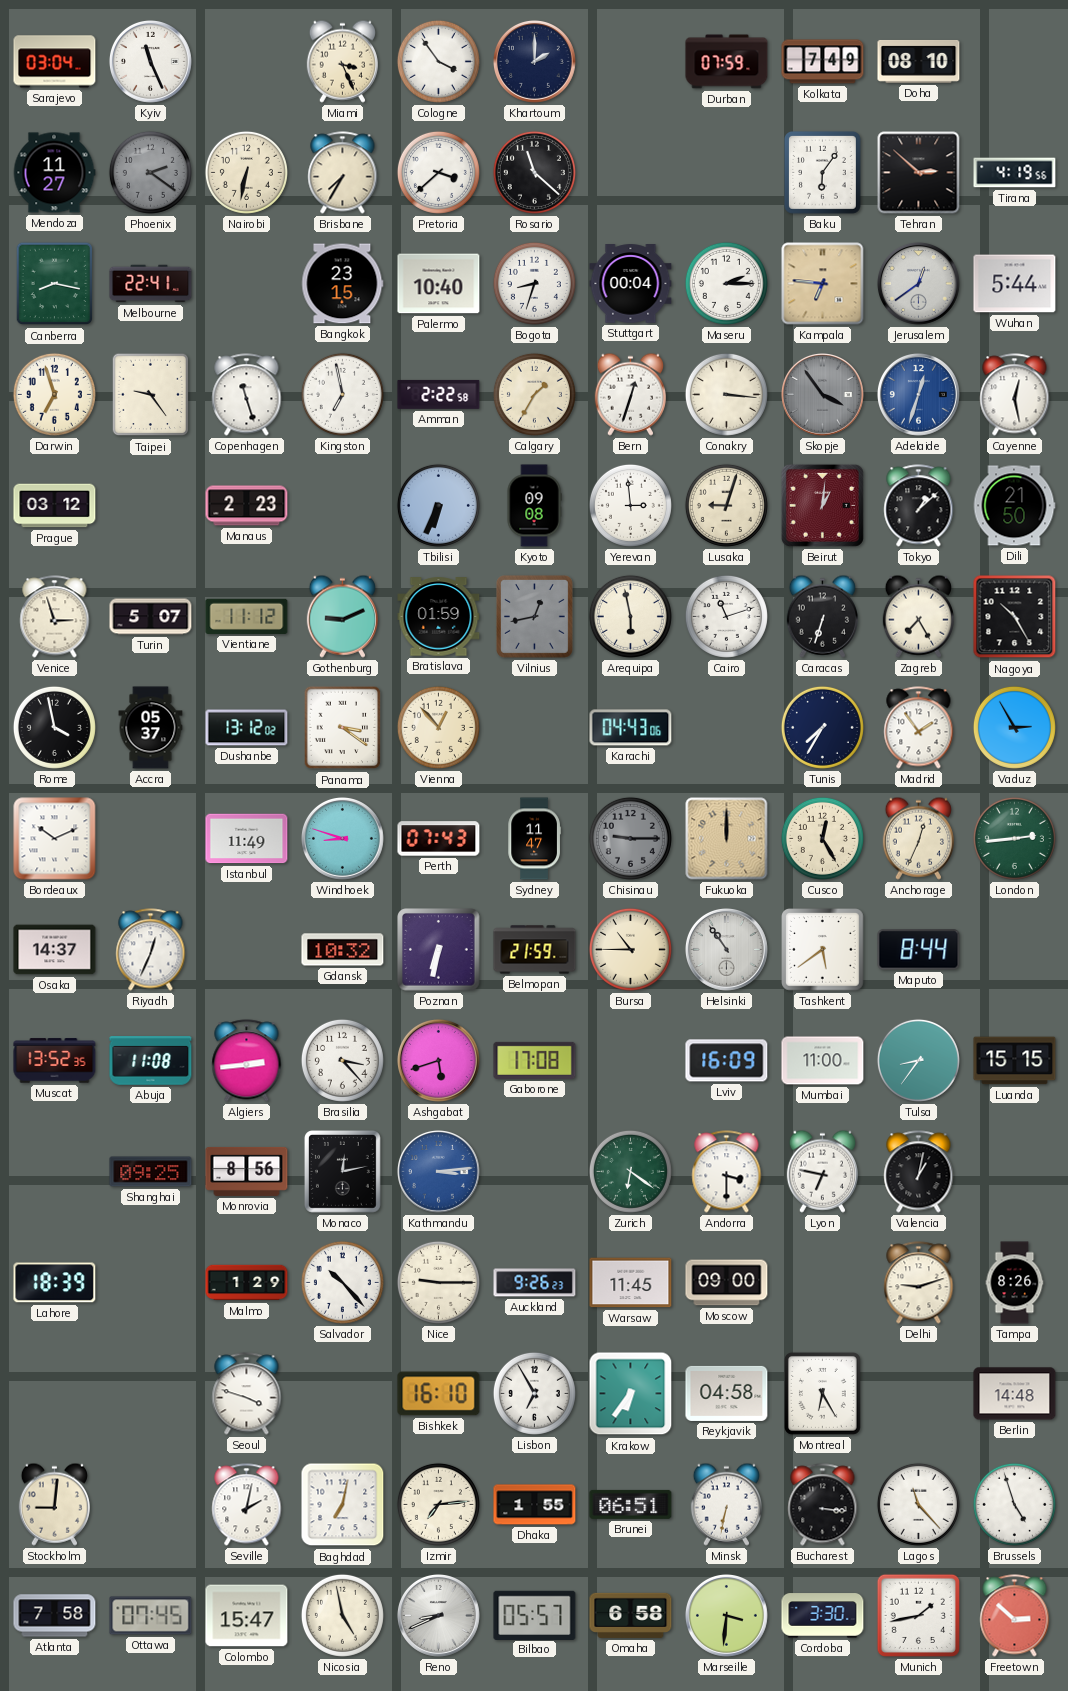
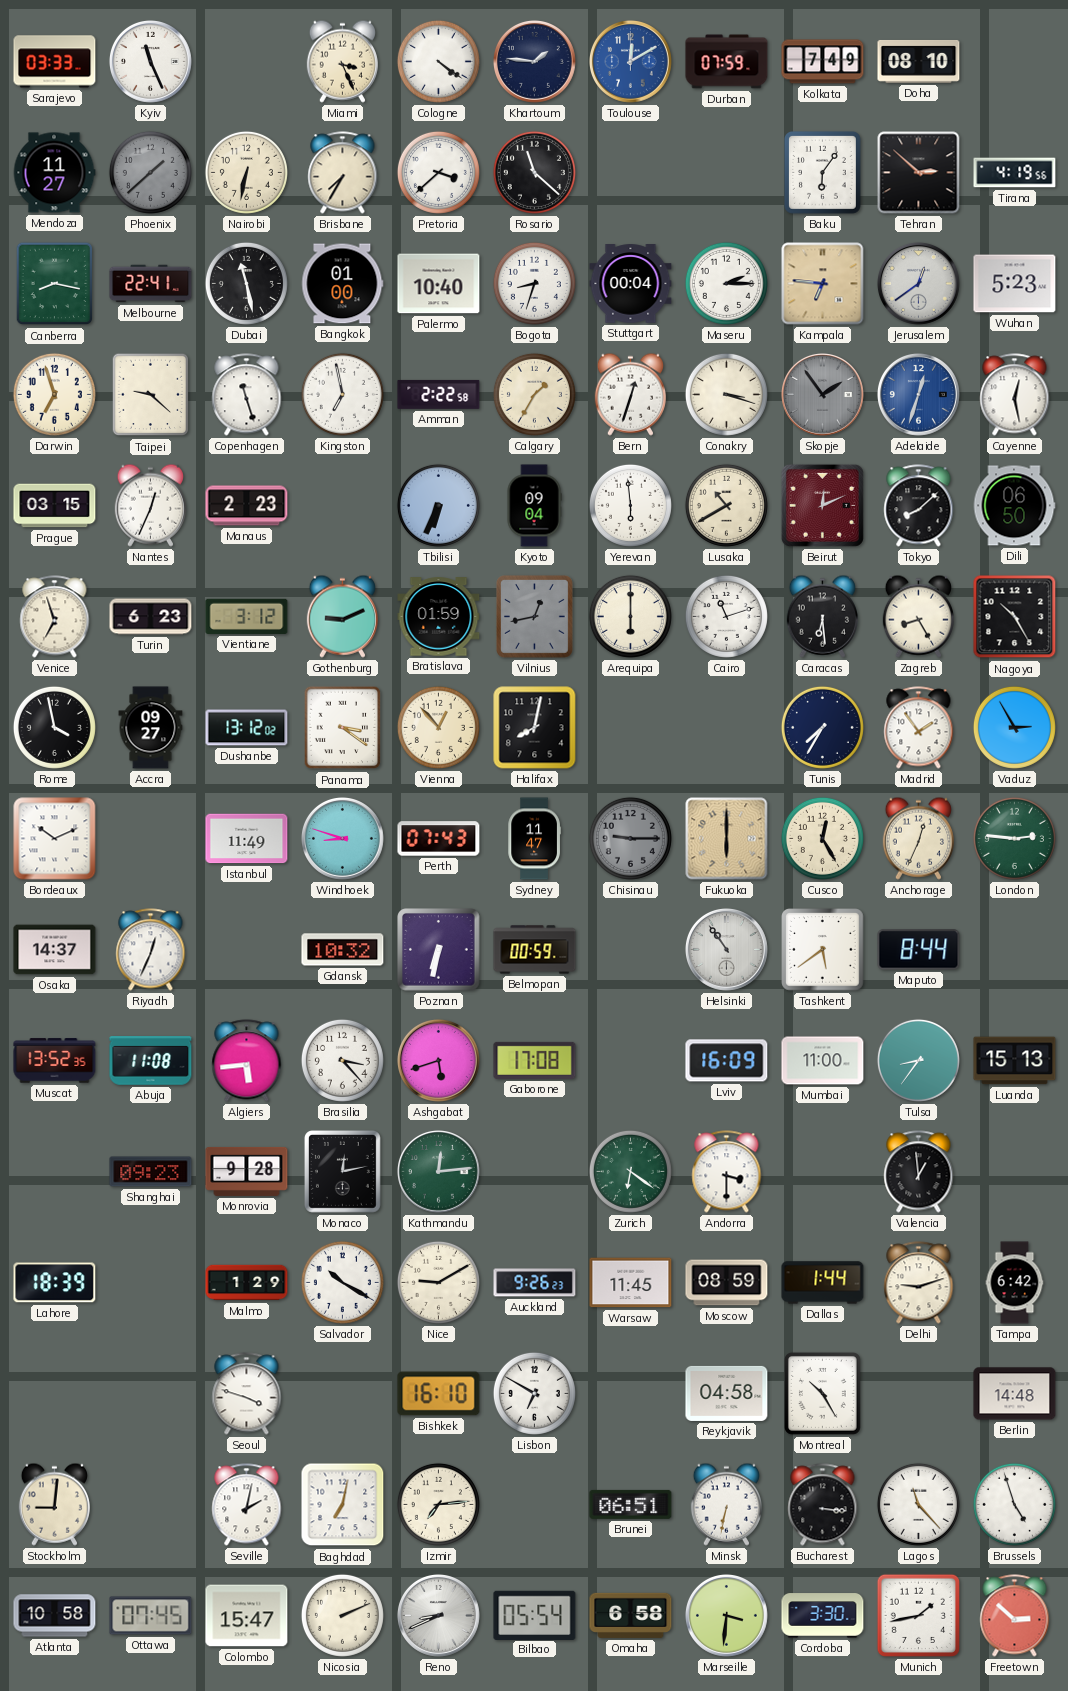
Sarajevo: 03:04 -> 03:33
Cologne: 3:54 -> 4:21
Khartoum: 2:00 -> 1:46
Toulouse: none -> 12:10
Phoenix: 2:21 -> 1:38
Dubai: none -> 11:28
Bangkok: 23:15 -> 01:00
Wuhan: 5:44 -> 5:23
Taipei: 9:24 -> 9:22
Conakry: 3:16 -> 3:18
Skopje: 3:54 -> 1:54
Prague: 03:12 -> 03:15
Nantes: none -> 12:34
Kyoto: 09:08 -> 09:04
Yerevan: 2:59 -> 5:59
Lusaka: 9:03 -> 10:40
Beirut: 1:01 -> 12:11
Tokyo: 1:08 -> 8:08
Dili: 21:50 -> 06:50
Venice: 2:57 -> 6:57
Turin: 5:07 -> 6:23
Vientiane: 11:12 -> 3:12
Arequipa: 5:58 -> 6:00
Caracas: 6:33 -> 6:29
Zagreb: 7:25 -> 8:25
Accra: 05:37 -> 09:27
Halifax: none -> 8:02
Karachi: 04:43 -> none
Fukuoka: 12:00 -> 6:00
London: 2:44 -> 2:46
Belmopan: 21:59 -> 00:59
Bursa: 10:45 -> none
Algiers: 2:44 -> 5:44
Luanda: 15:15 -> 15:13
Shanghai: 09:25 -> 09:23
Monrovia: 8:56 -> 9:28
Kathmandu: 3:14 -> 12:14
Kathmandu dial: blue -> green
Lyon: 6:47 -> none
Valencia: 1:02 -> 12:59
Salvador: 10:23 -> 10:20
Nice: 9:15 -> 9:10
Moscow: 09:00 -> 08:59
Dallas: none -> 1:44
Tampa: 8:26 -> 6:42
Lisbon: 6:55 -> 6:50
Krakow: 6:36 -> none
Montreal: 6:25 -> 10:25
Dhaka: 1:55 -> none
Atlanta: 7:58 -> 10:58
Nicosia: 4:58 -> 2:11
Bilbao: 05:57 -> 05:54
